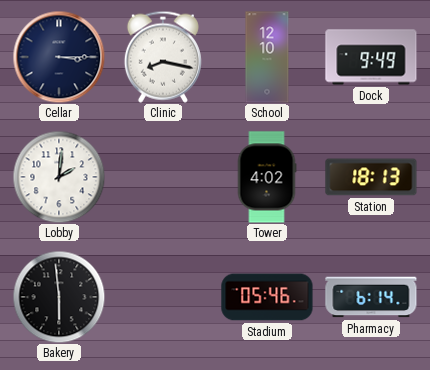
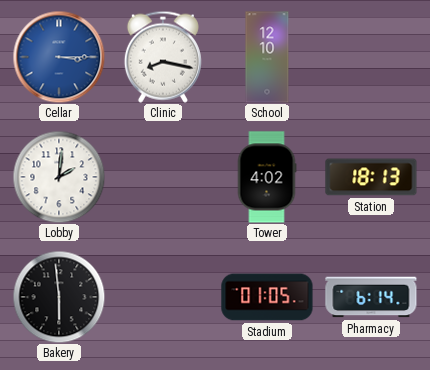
Cellar dial: navy -> blue
Dock: 9:49 -> none
Stadium: 05:46 -> 01:05
